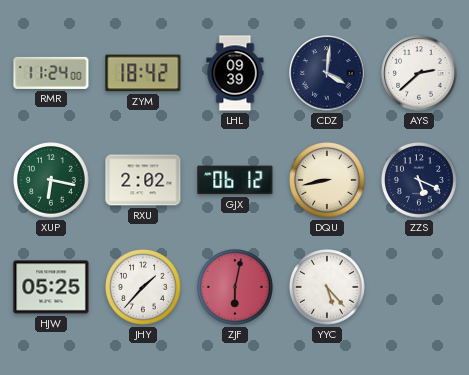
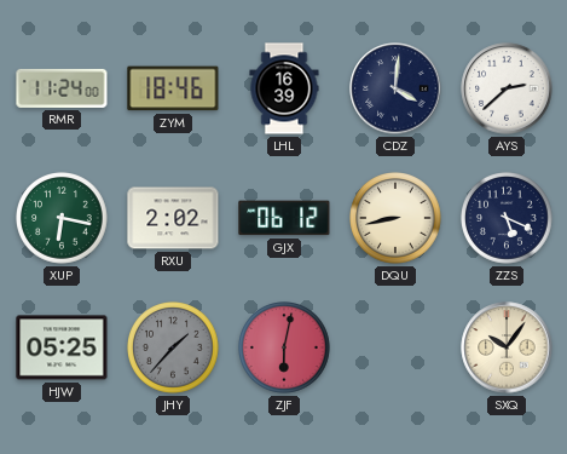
ZYM: 18:42 -> 18:46
LHL: 09:39 -> 16:39
JHY dial: white -> grey
YYC: 5:23 -> none
SXQ: none -> 10:06
